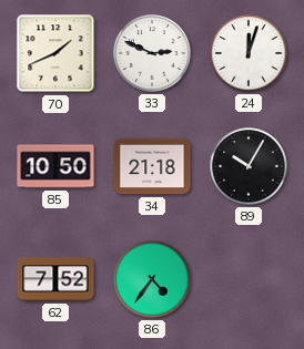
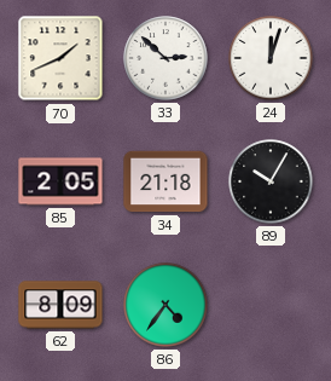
33: 2:49 -> 2:52
85: 10:50 -> 2:05
62: 7:52 -> 8:09
